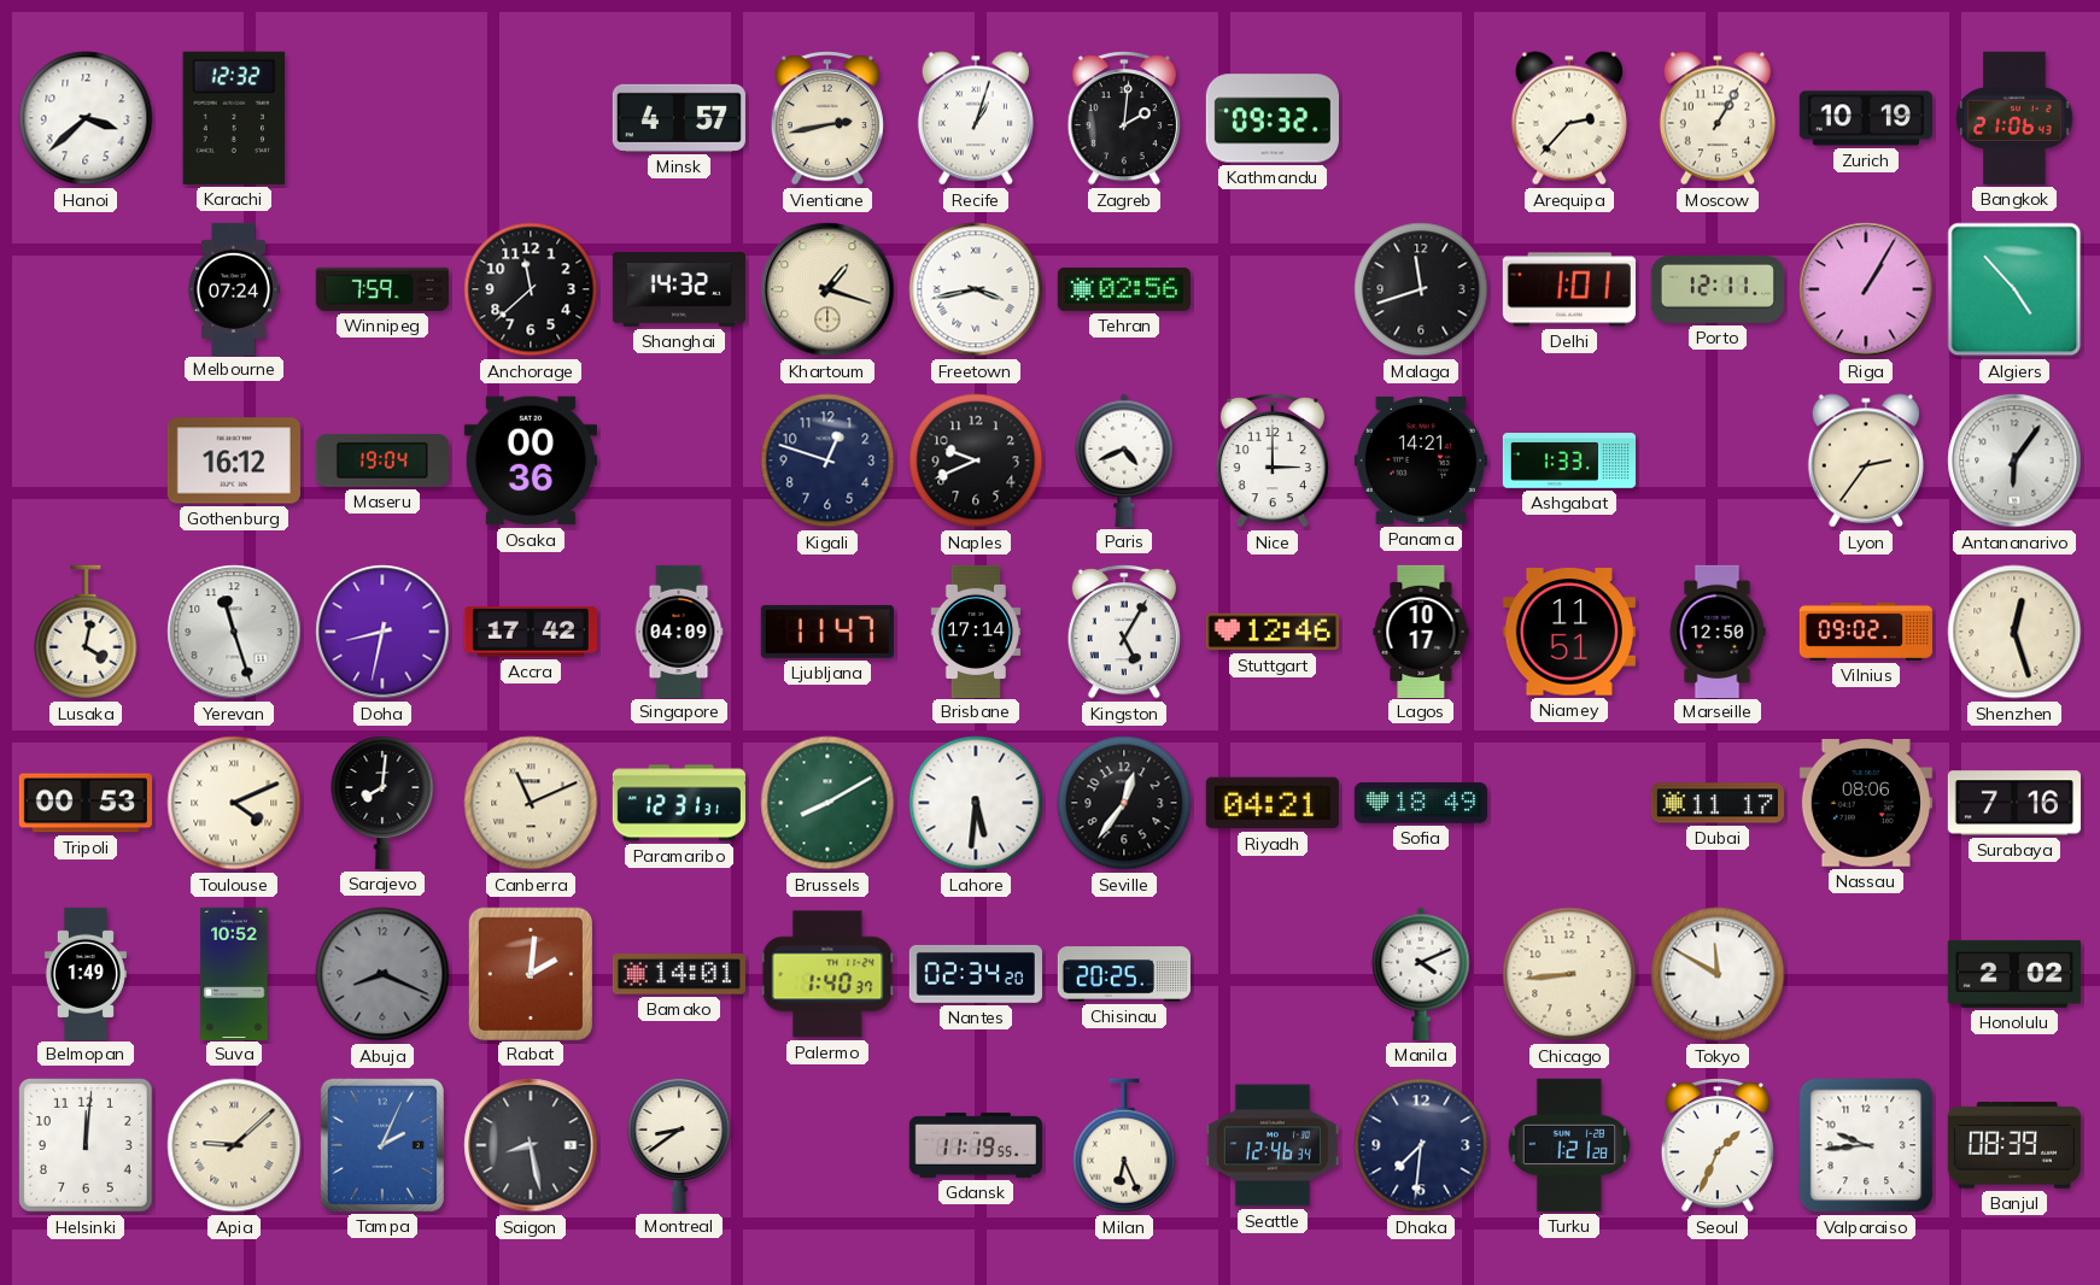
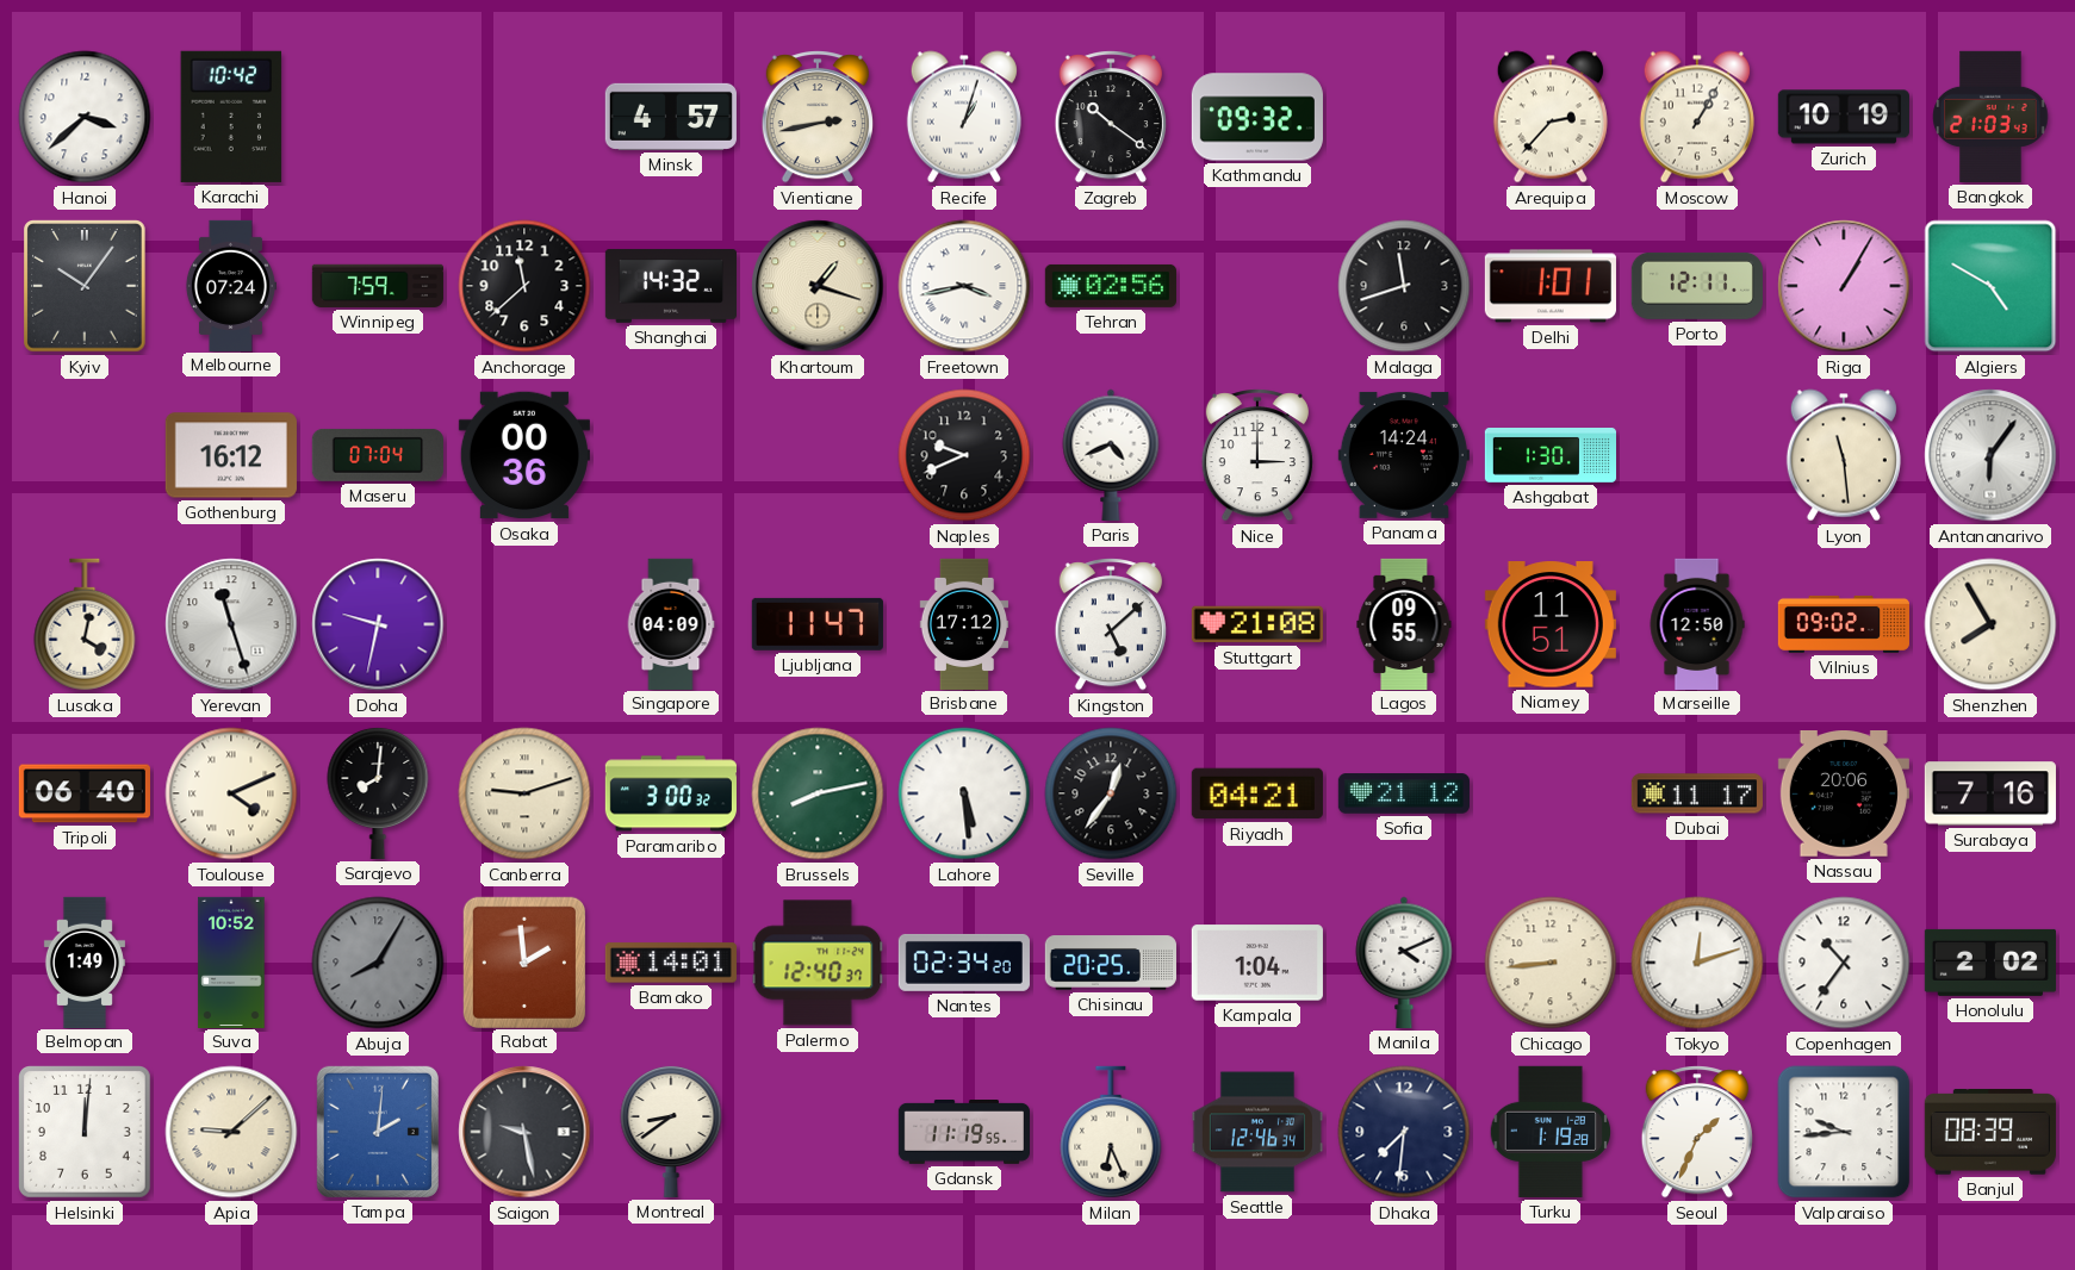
Karachi: 12:32 -> 10:42
Zagreb: 2:01 -> 10:21
Bangkok: 21:06 -> 21:03
Kyiv: none -> 10:06
Algiers: 4:53 -> 4:50
Maseru: 19:04 -> 07:04
Kigali: 12:48 -> none
Panama: 14:21 -> 14:24
Ashgabat: 1:33 -> 1:30
Lyon: 2:36 -> 11:29
Doha: 8:32 -> 9:32
Accra: 17:42 -> none
Brisbane: 17:14 -> 17:12
Kingston: 5:05 -> 5:08
Stuttgart: 12:46 -> 21:08
Lagos: 10:17 -> 09:55
Shenzhen: 12:27 -> 7:55
Tripoli: 00:53 -> 06:40
Canberra: 11:11 -> 9:12
Paramaribo: 12:31 -> 3:00
Brussels: 8:10 -> 8:13
Lahore: 5:31 -> 5:29
Sofia: 18:49 -> 21:12
Nassau: 08:06 -> 20:06
Abuja: 8:19 -> 8:05
Rabat: 2:01 -> 1:59
Palermo: 1:40 -> 12:40
Kampala: none -> 1:04
Tokyo: 11:50 -> 12:12
Copenhagen: none -> 10:36
Tampa: 2:04 -> 2:01
Saigon: 8:28 -> 9:28
Turku: 1:21 -> 1:19
